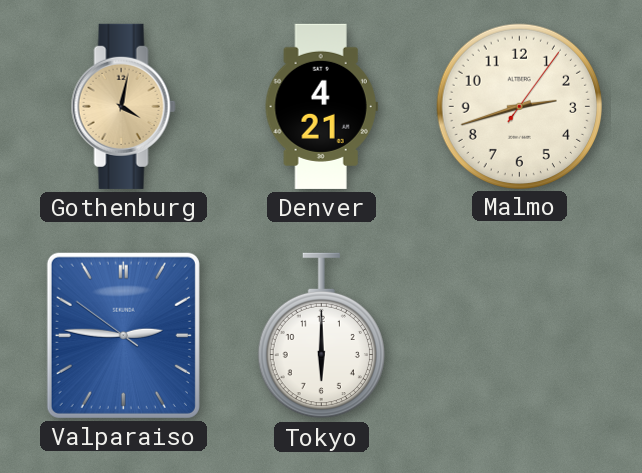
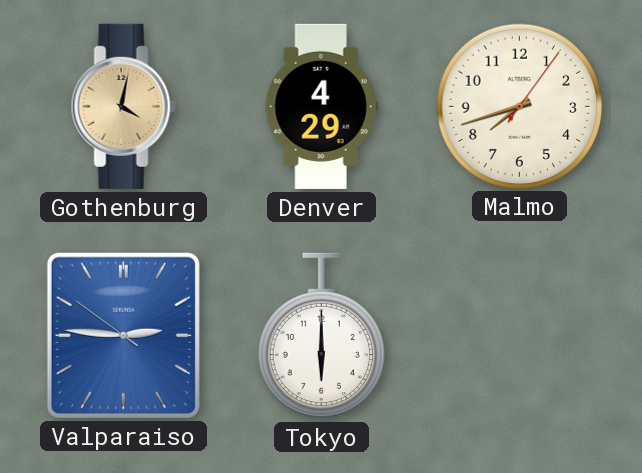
Denver: 4:21 -> 4:29
Malmo: 2:42 -> 7:42
